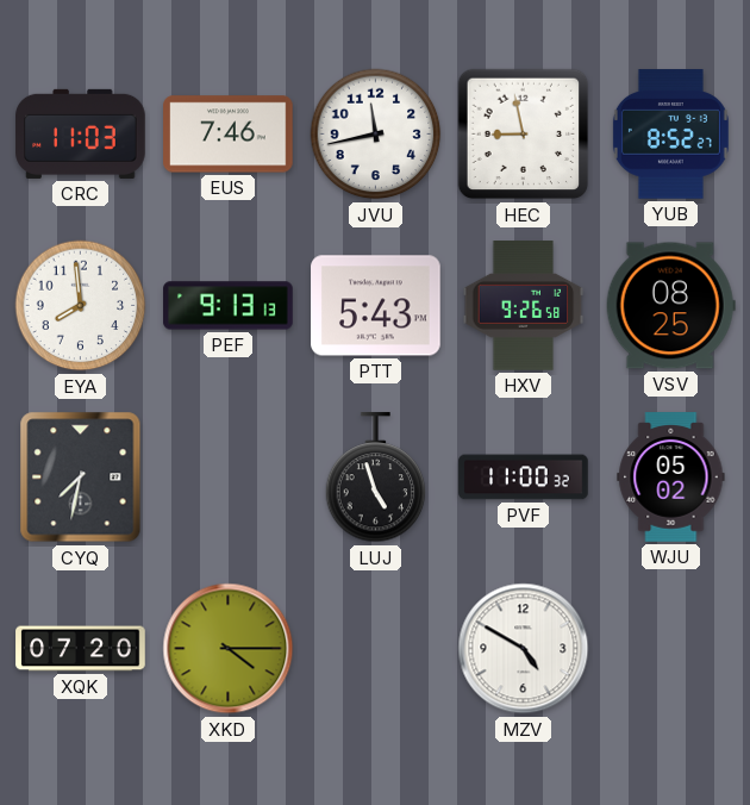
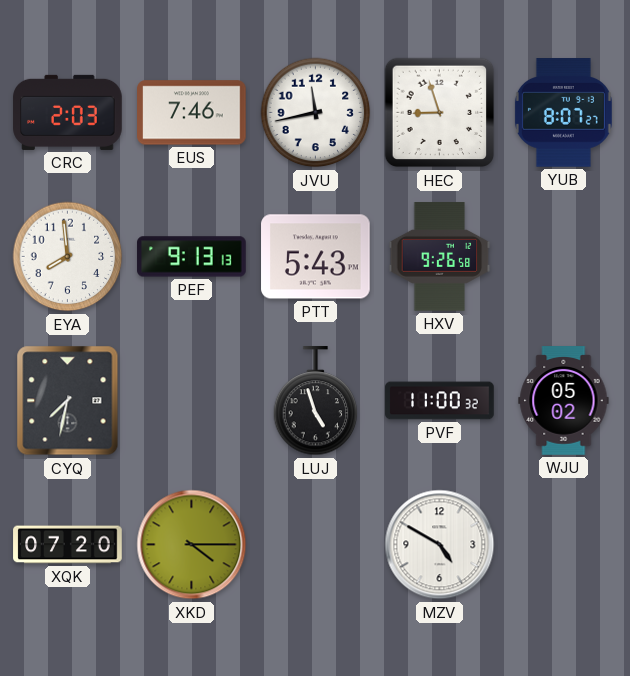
CRC: 11:03 -> 2:03
HEC: 8:58 -> 8:57
YUB: 8:52 -> 8:07
VSV: 08:25 -> none
